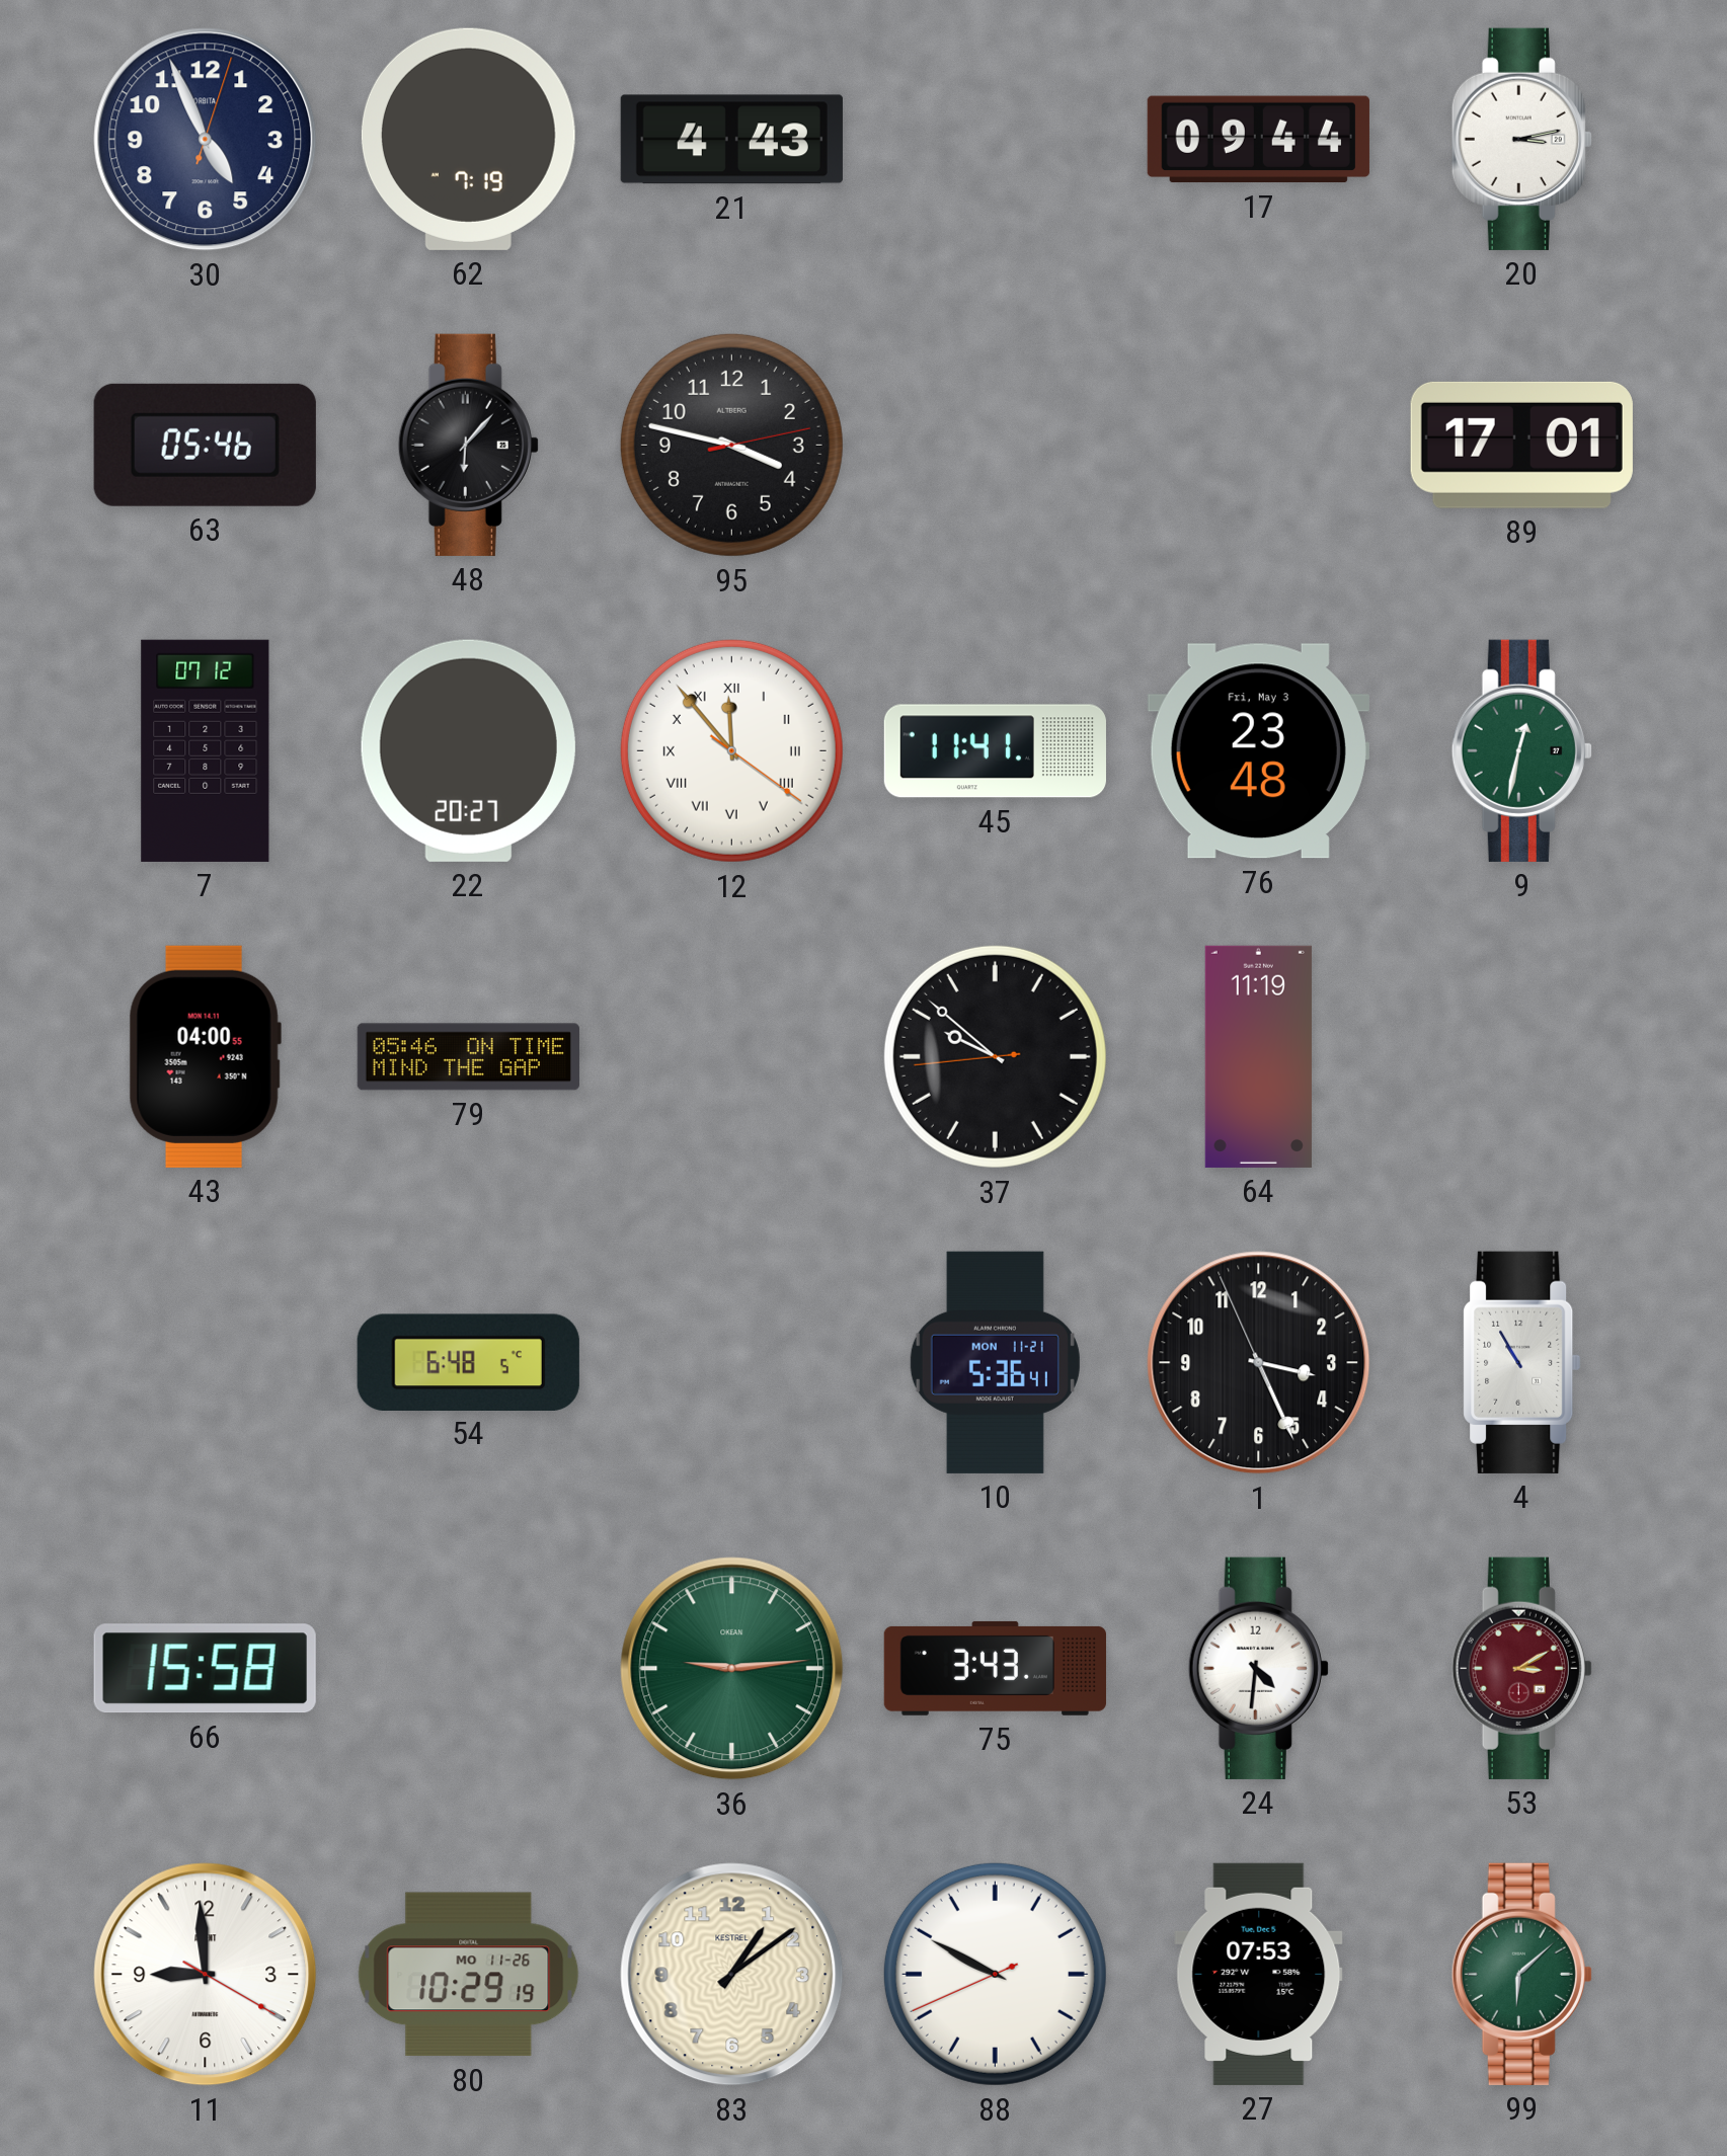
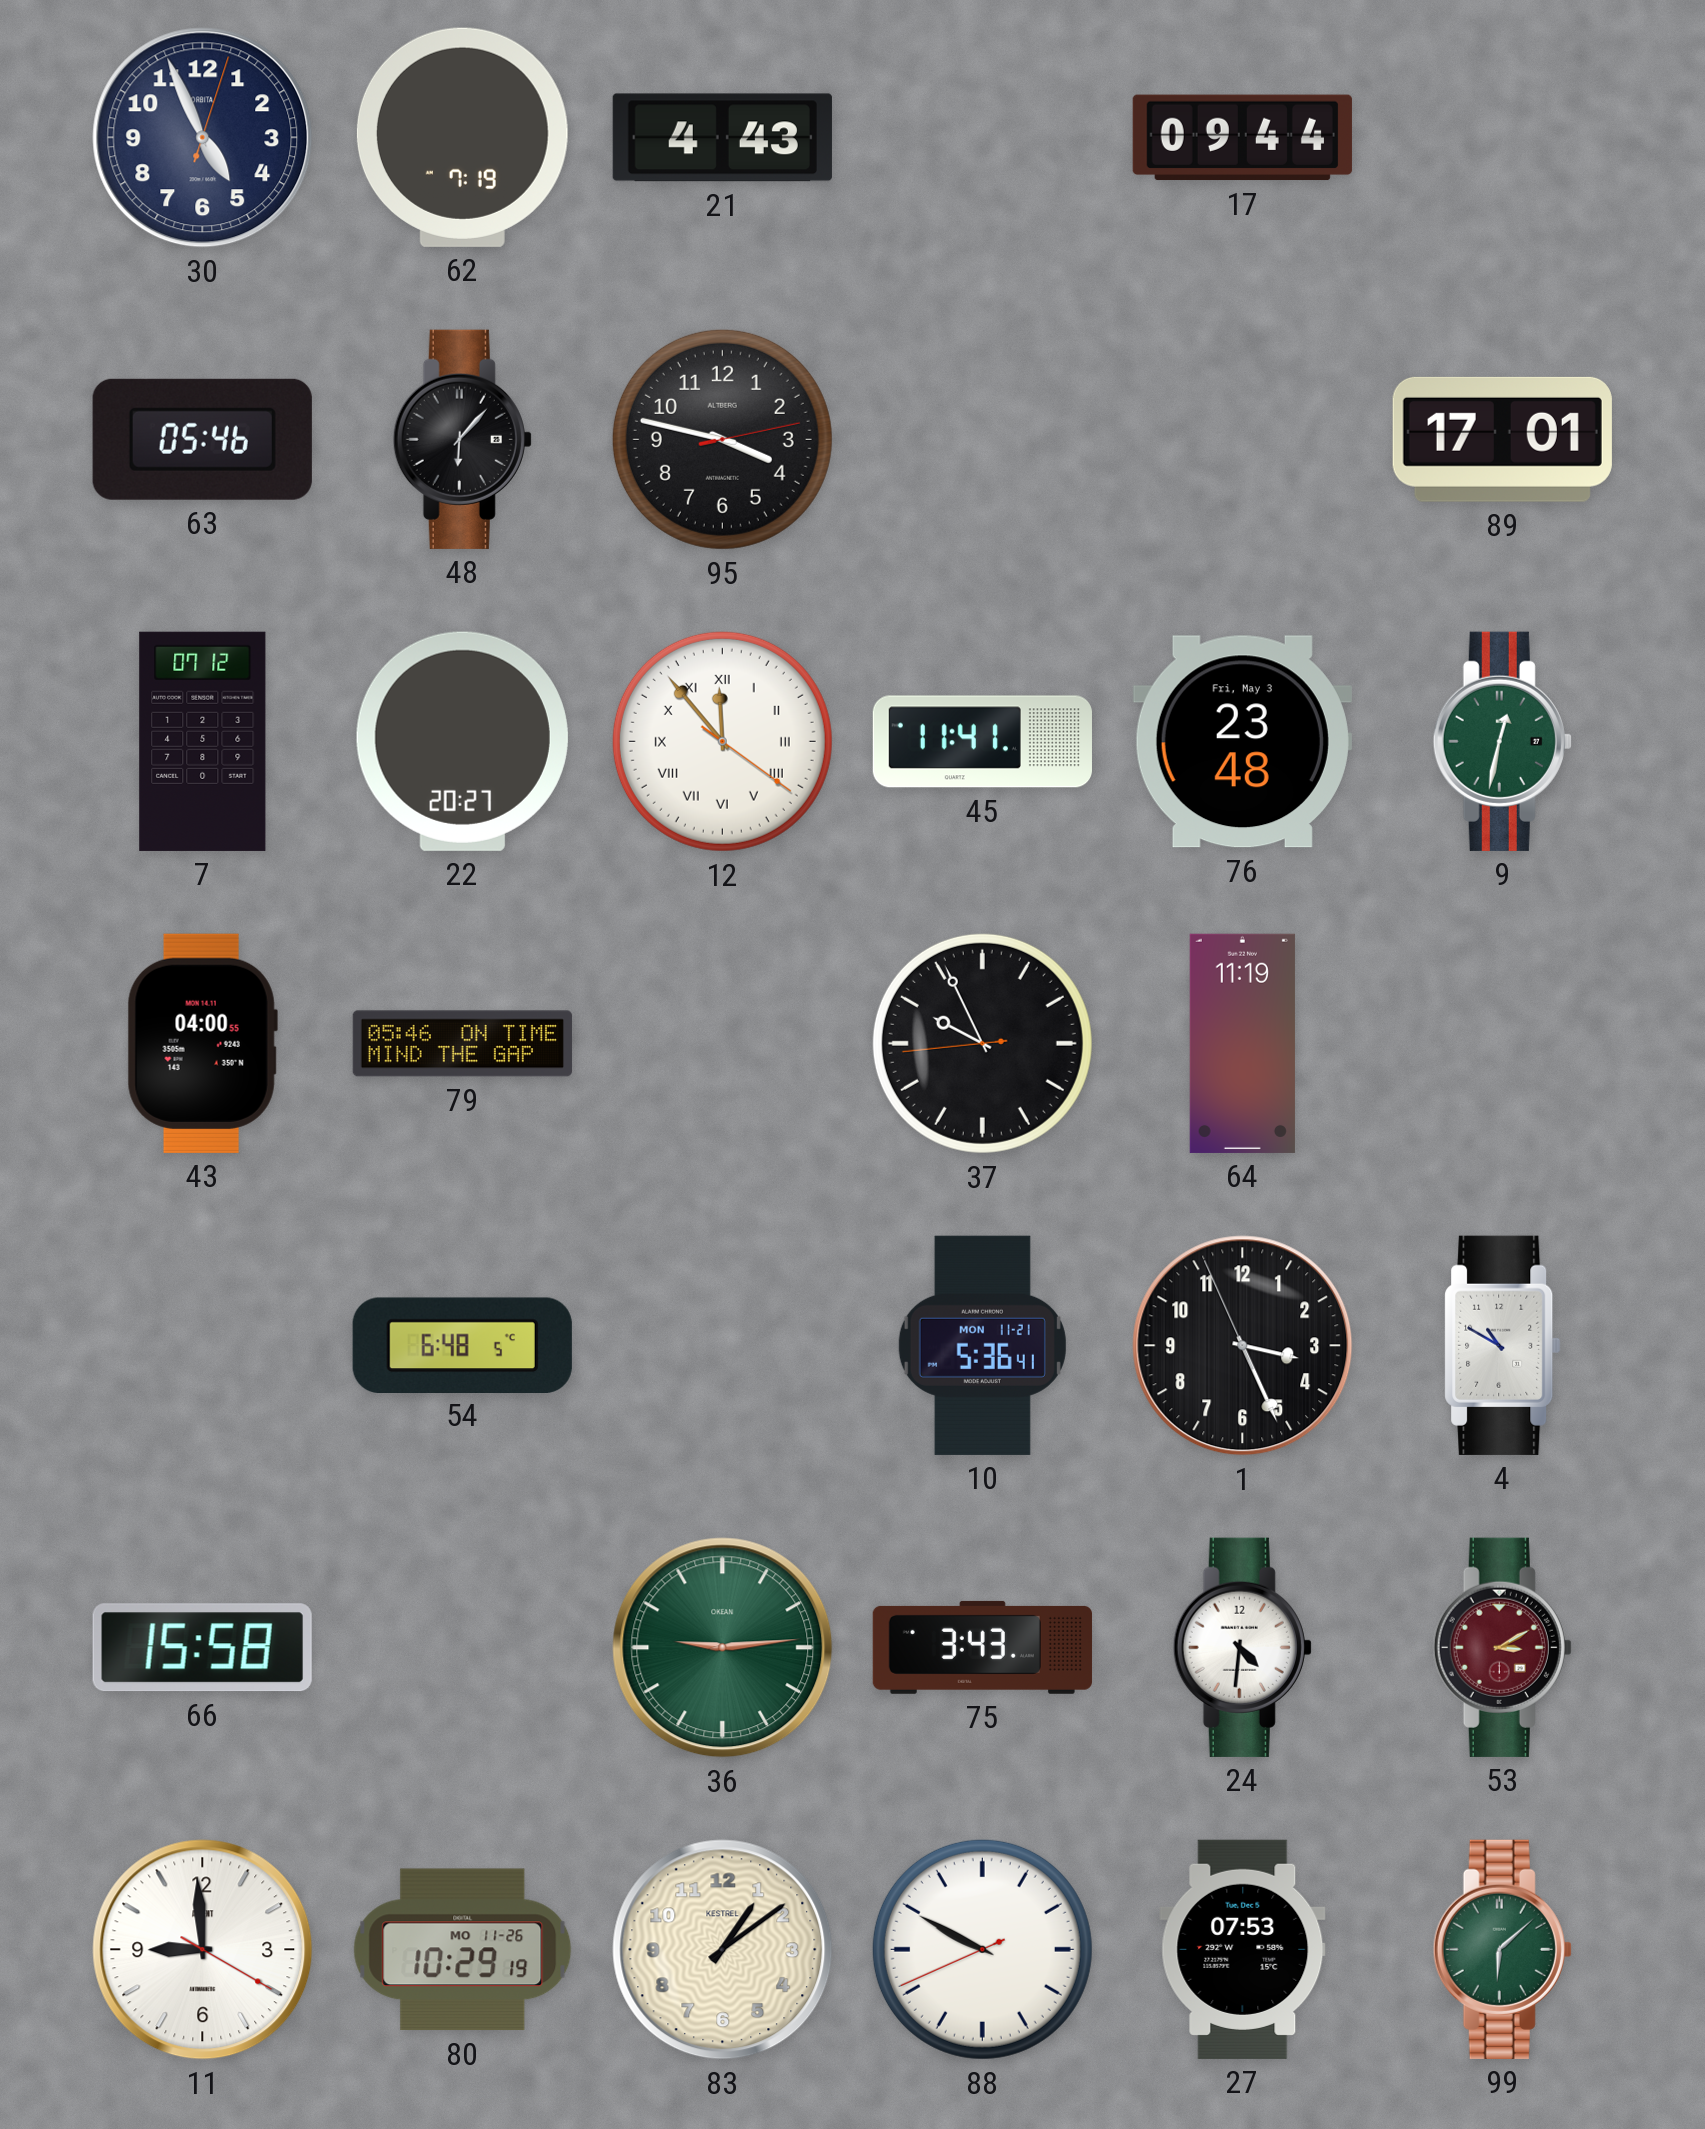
20: 3:13 -> none
37: 9:51 -> 9:55
4: 10:55 -> 10:50
